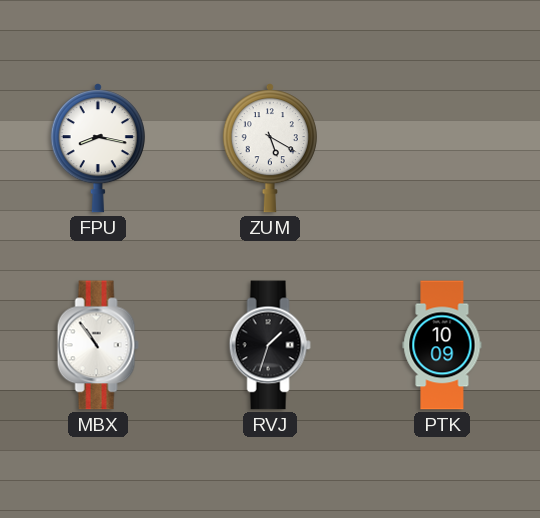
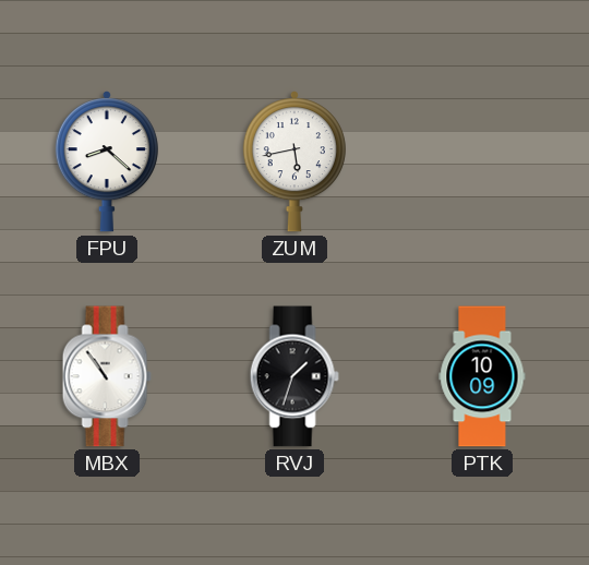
FPU: 8:17 -> 8:22
ZUM: 5:20 -> 5:43
